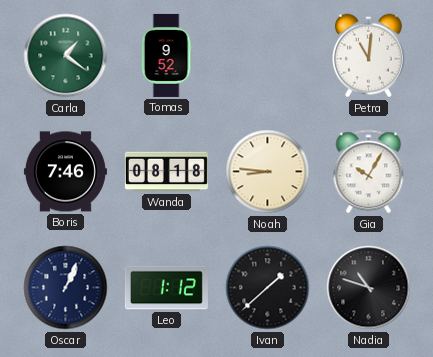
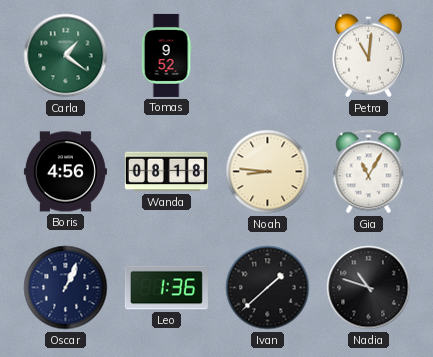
Boris: 7:46 -> 4:56
Gia: 10:05 -> 11:05
Leo: 1:12 -> 1:36
